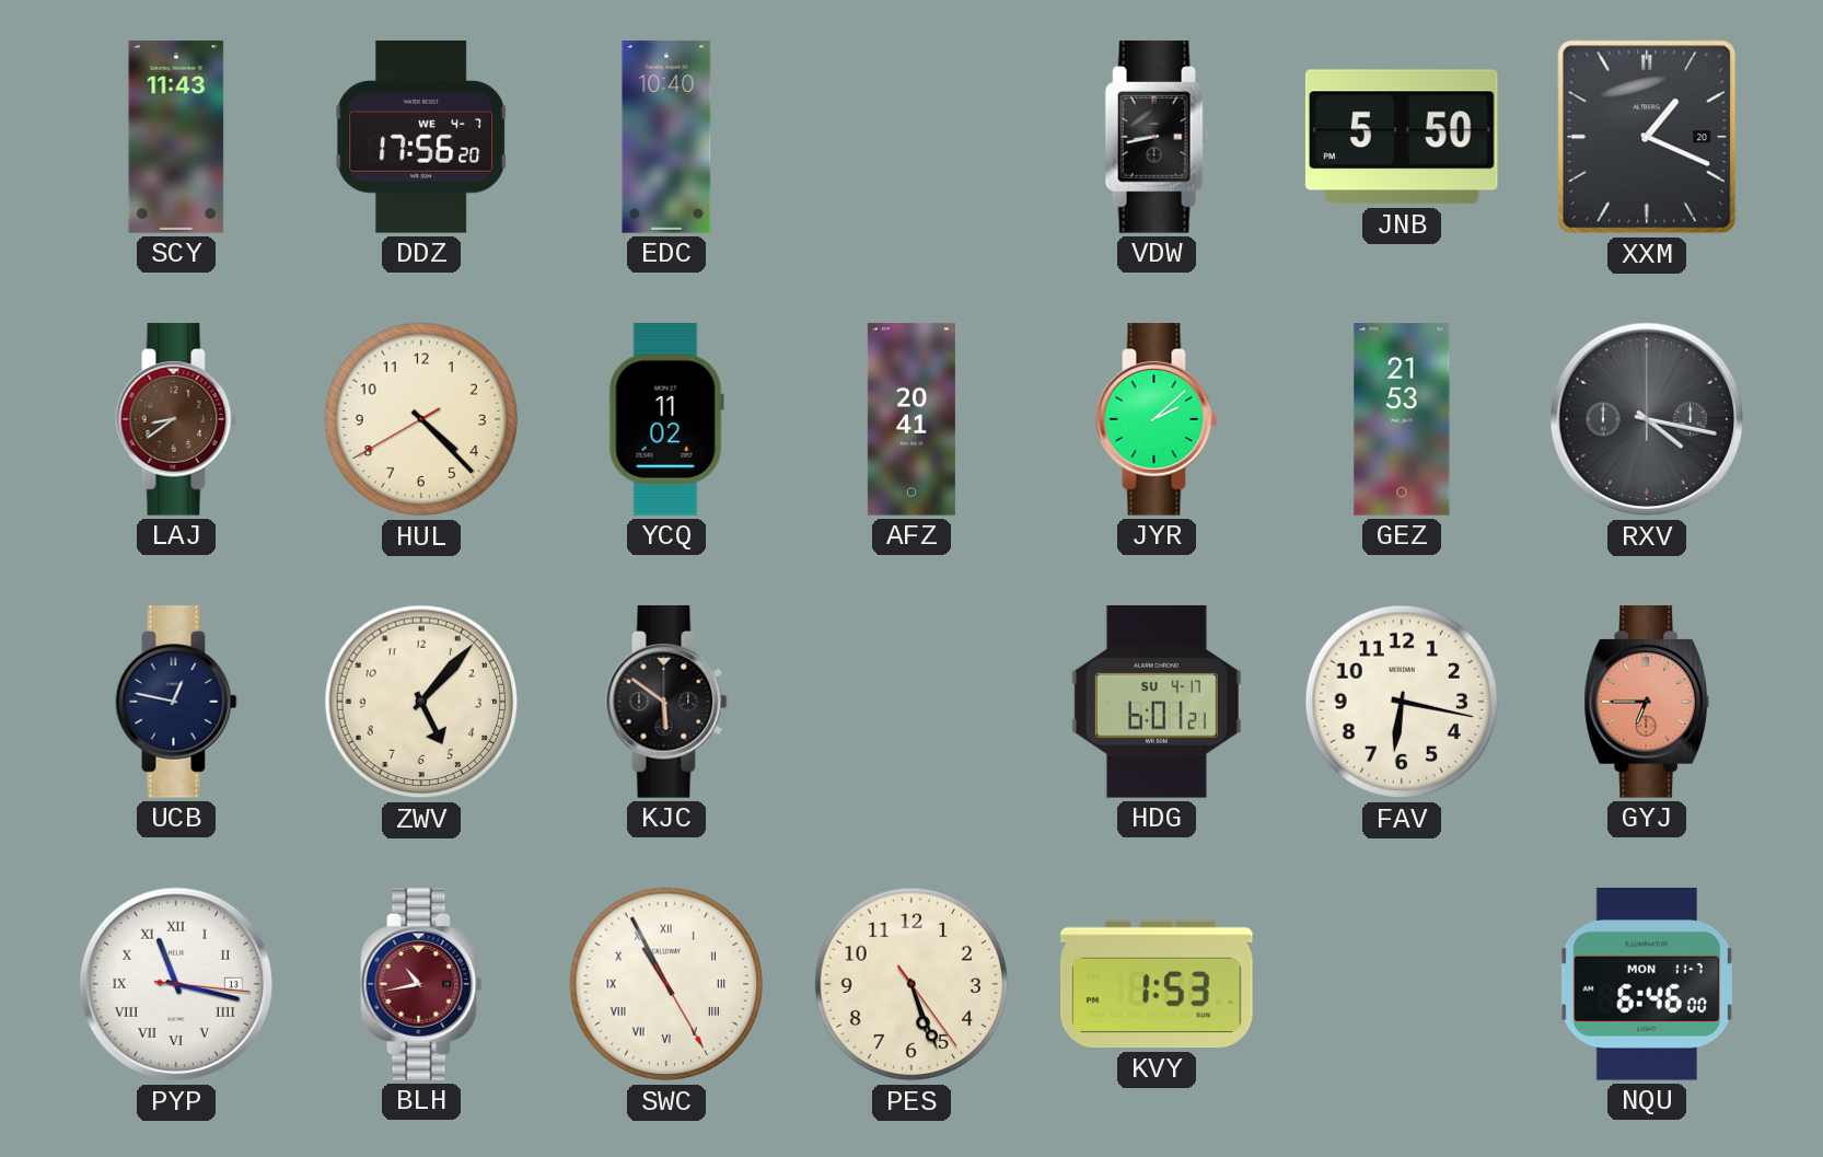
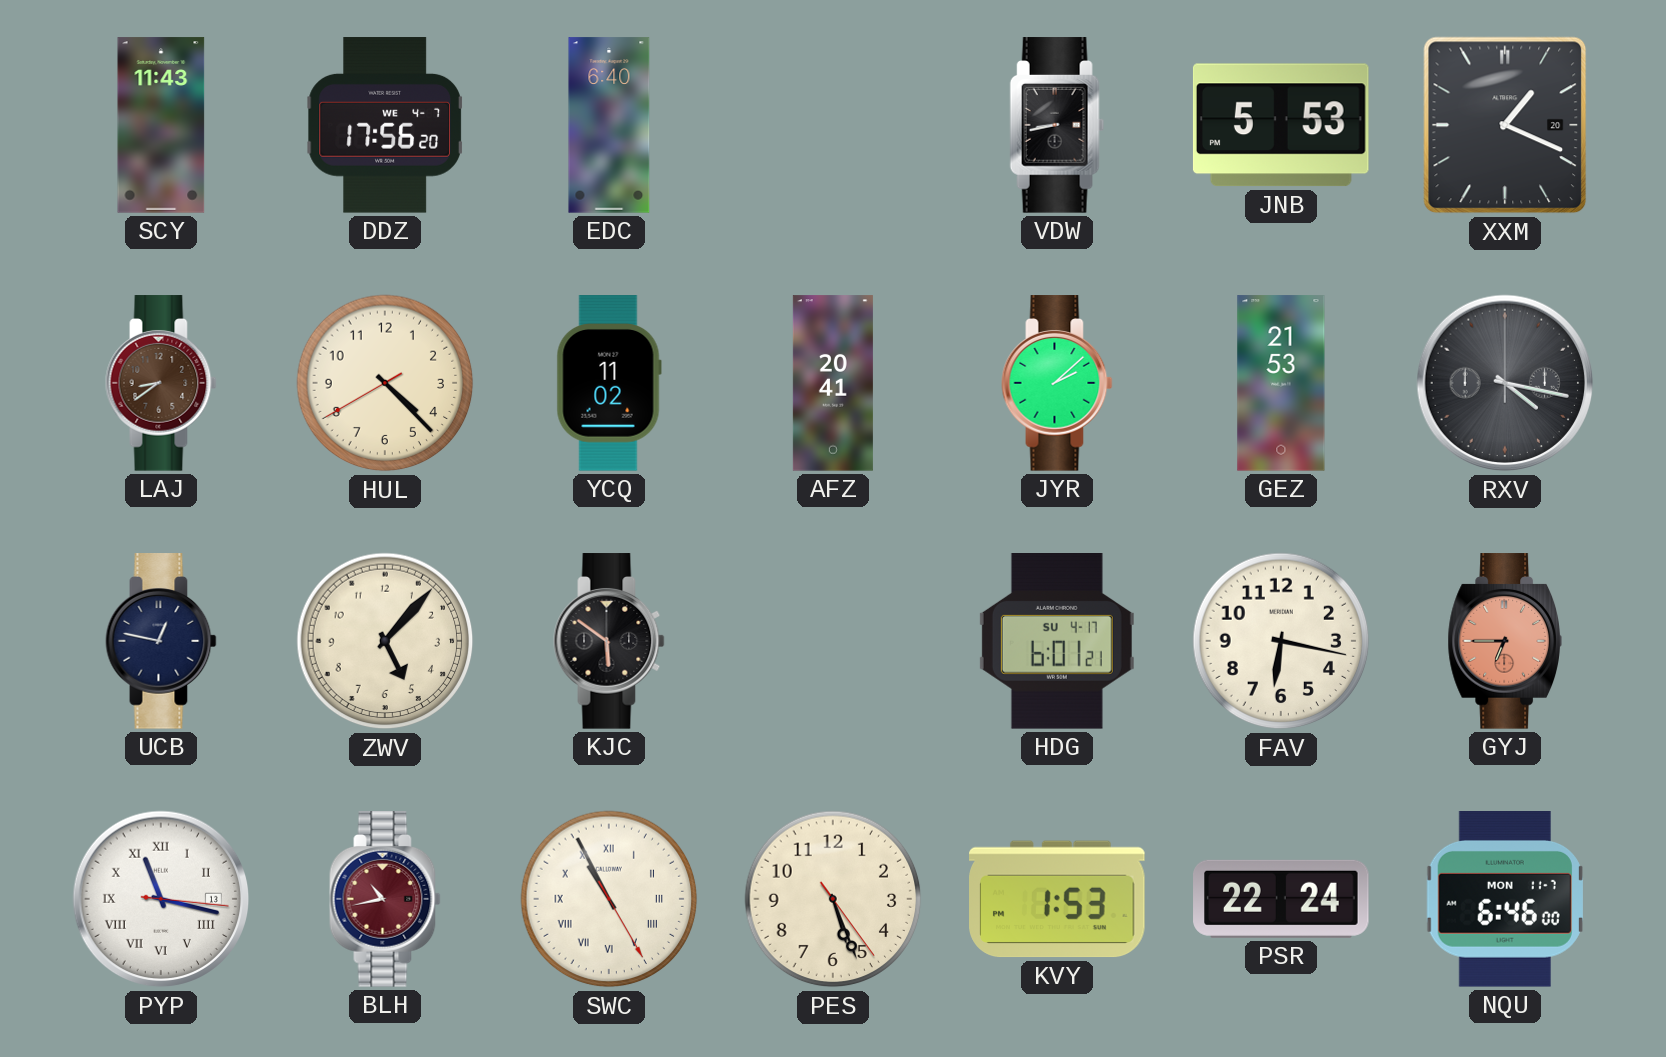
EDC: 10:40 -> 6:40
JNB: 5:50 -> 5:53
PSR: none -> 22:24
